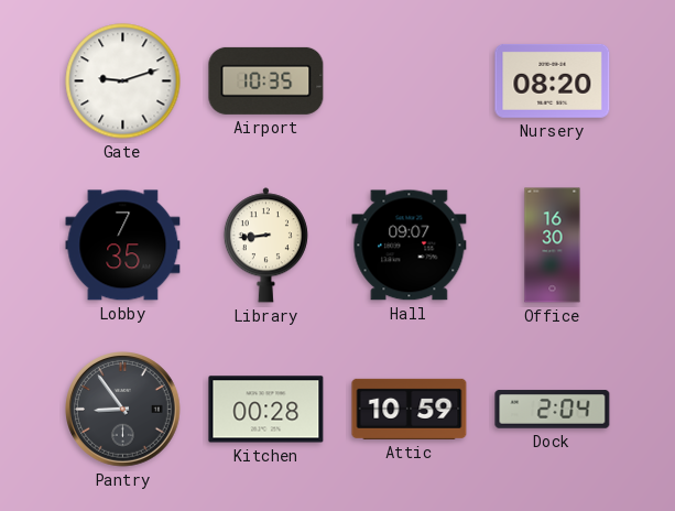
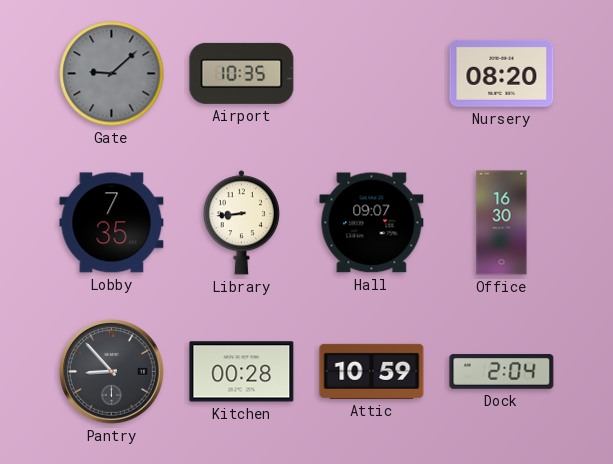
Gate: 9:12 -> 9:08
Gate dial: white -> grey
Pantry: 8:54 -> 8:53
